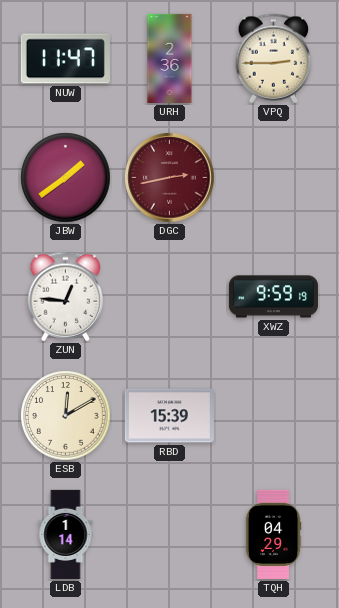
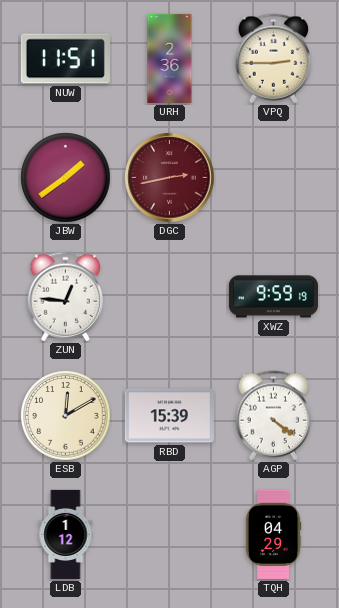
NUW: 11:47 -> 11:51
AGP: none -> 4:21
LDB: 1:14 -> 1:12
